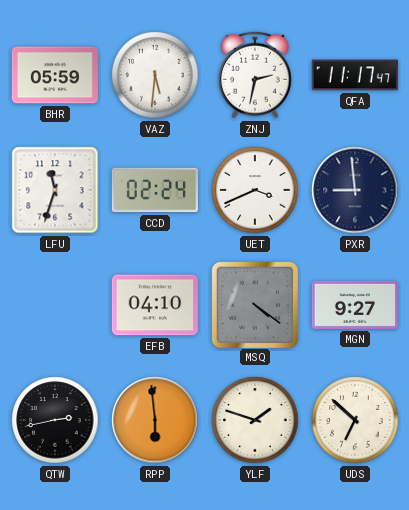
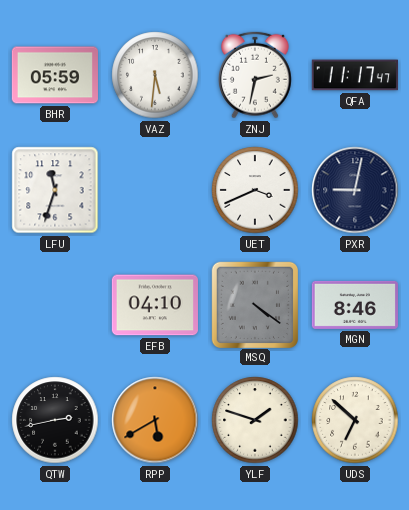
CCD: 02:24 -> none
PXR: 8:59 -> 9:02
MGN: 9:27 -> 8:46
RPP: 5:59 -> 5:40
